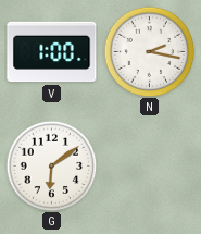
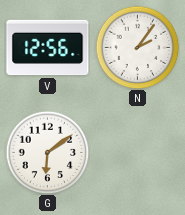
V: 1:00 -> 12:56
N: 2:17 -> 2:06
